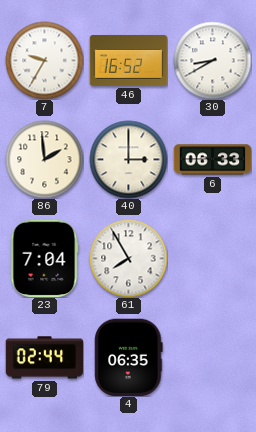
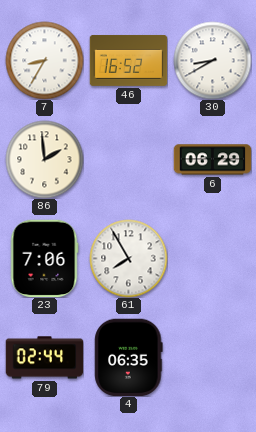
7: 9:35 -> 8:35
40: 3:00 -> none
6: 06:33 -> 06:29
23: 7:04 -> 7:06
